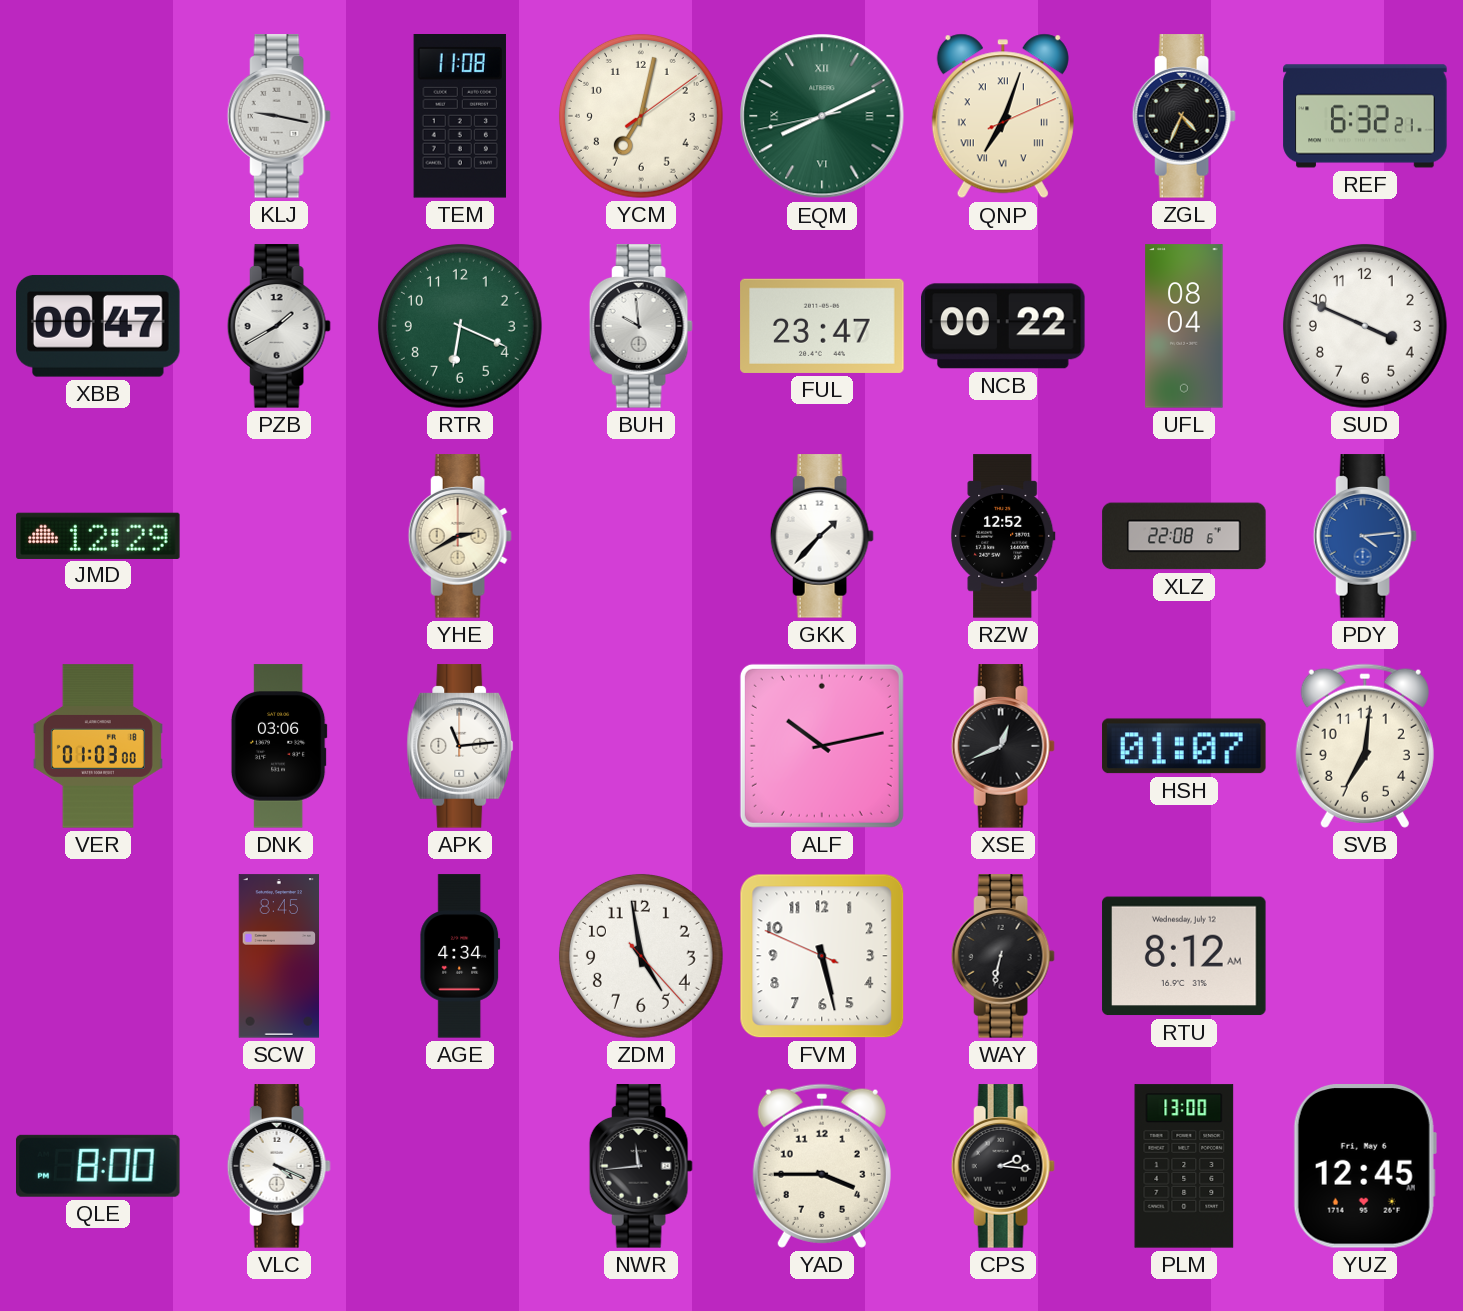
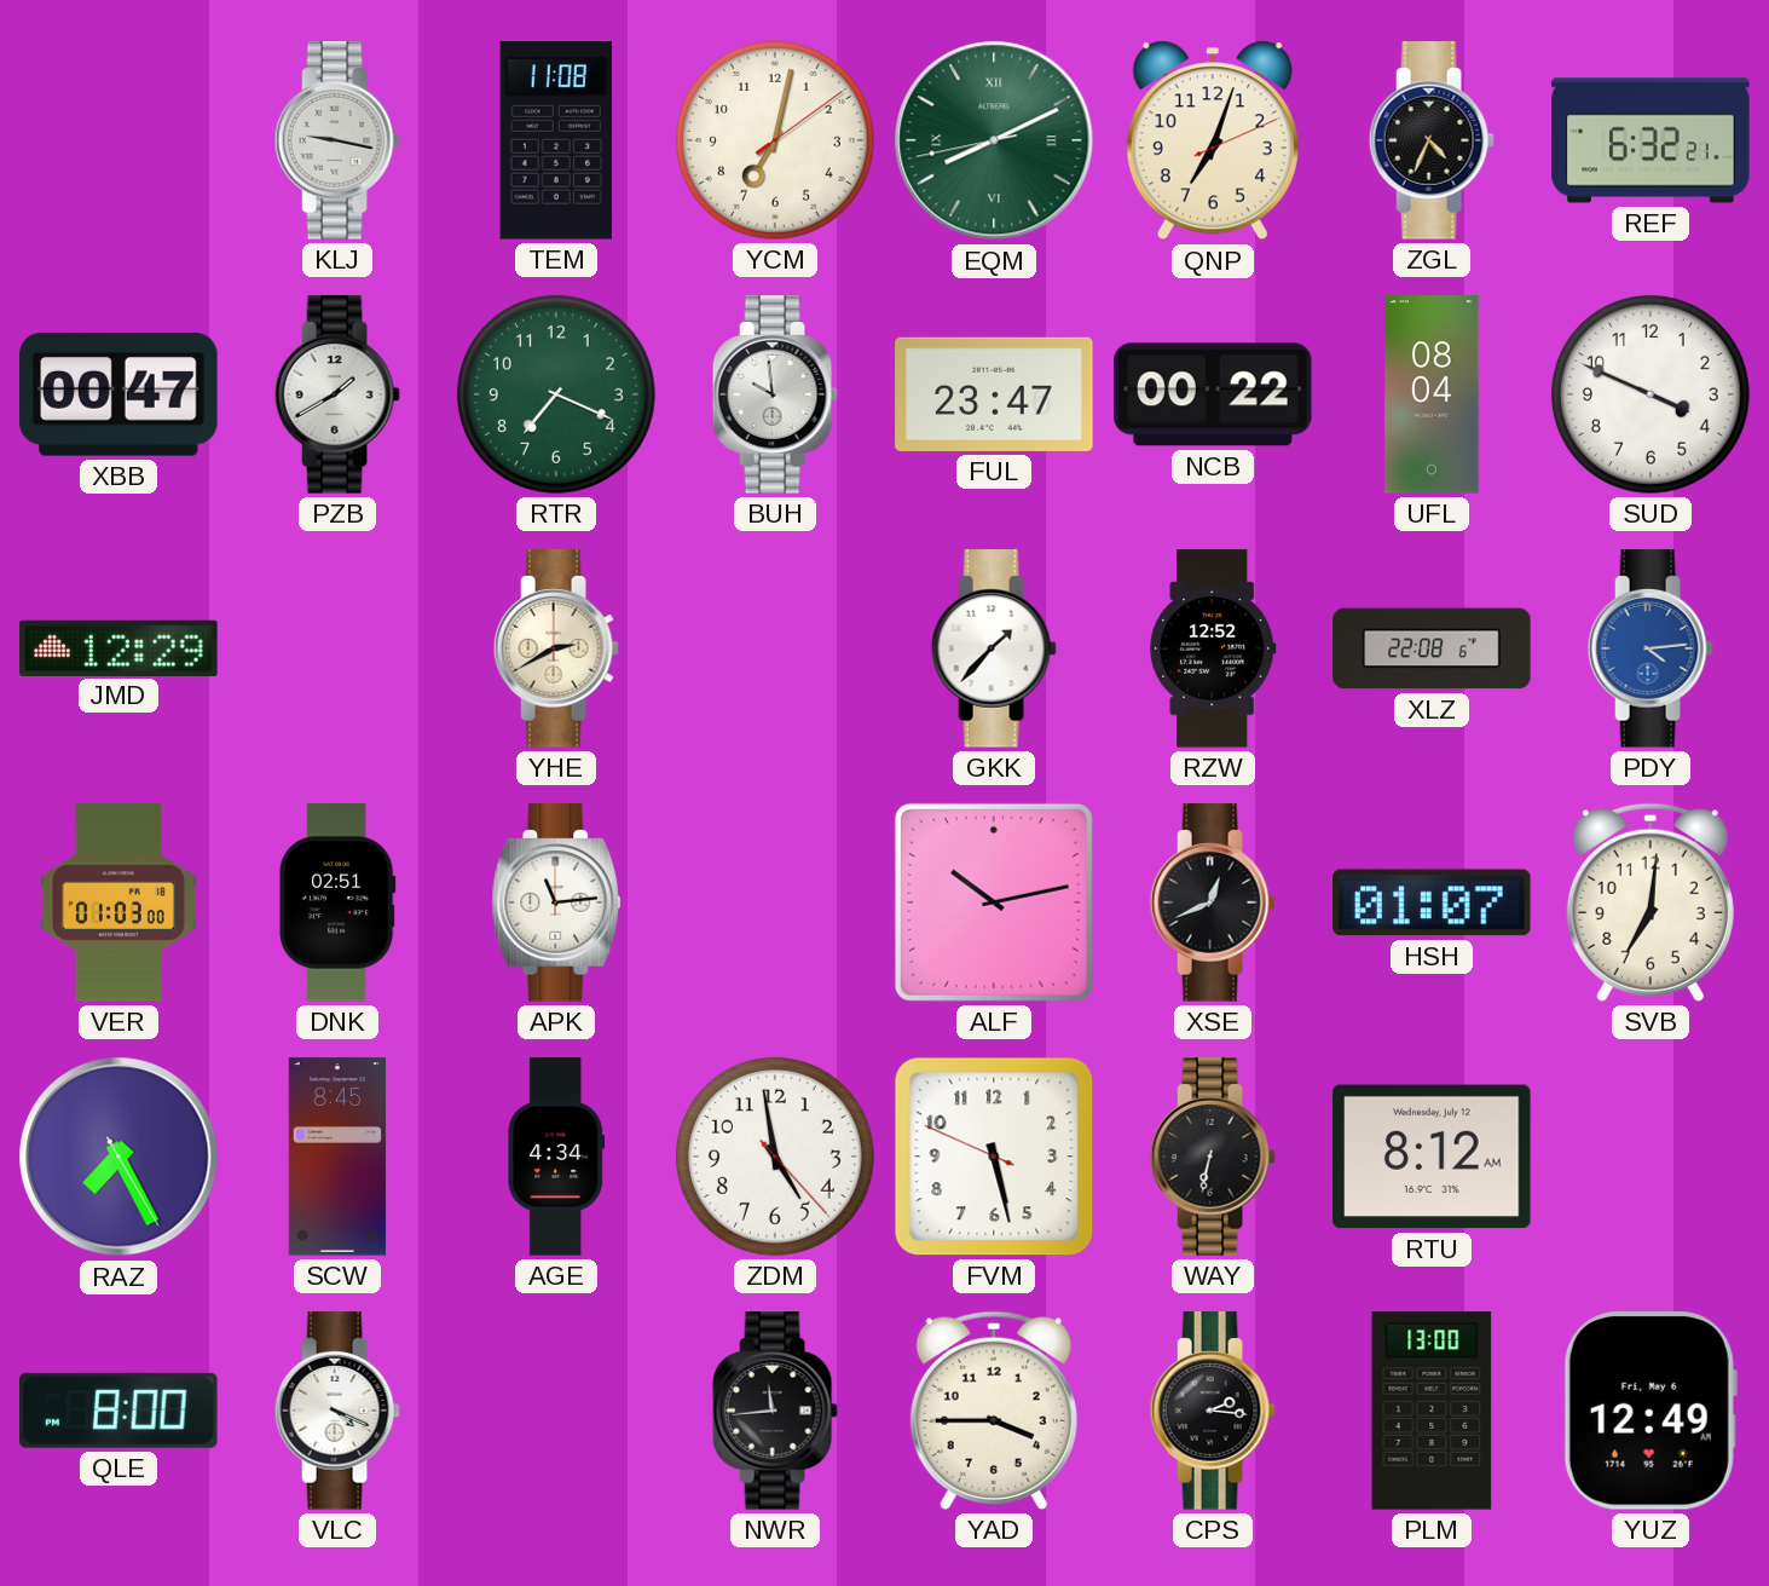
QNP numerals: Roman -> Arabic
RTR: 6:19 -> 7:19
DNK: 03:06 -> 02:51
RAZ: none -> 7:25
YUZ: 12:45 -> 12:49
